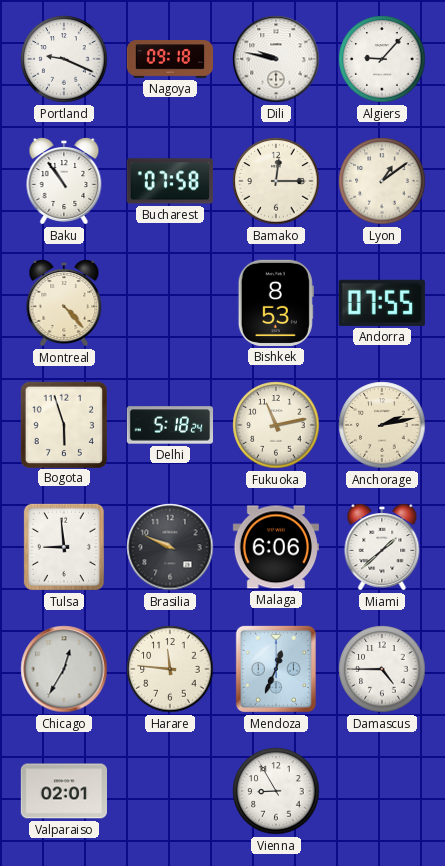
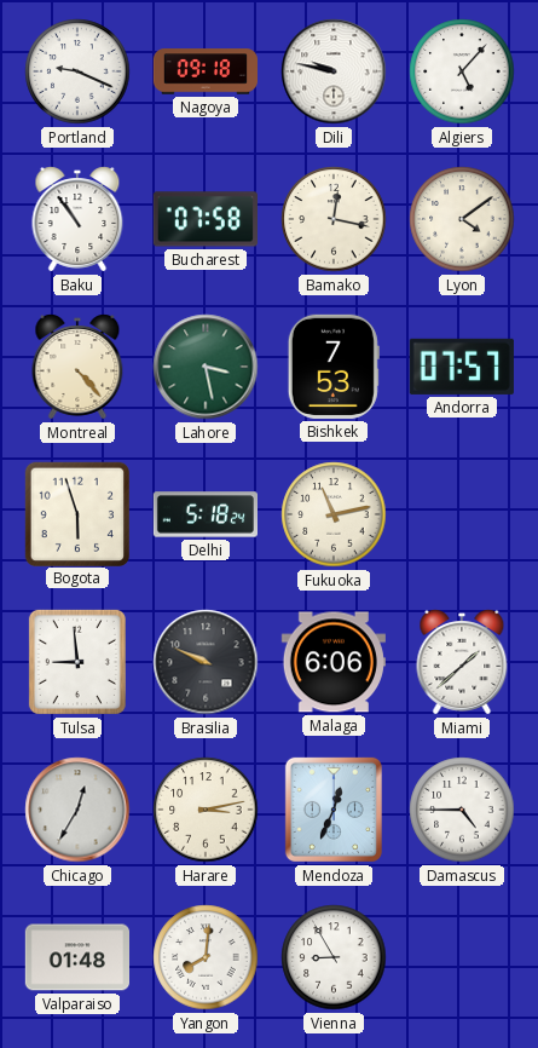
Algiers: 9:07 -> 5:07
Bamako: 12:15 -> 12:17
Lyon: 1:09 -> 4:09
Lahore: none -> 3:28
Bishkek: 8:53 -> 7:53
Andorra: 07:55 -> 07:57
Anchorage: 2:13 -> none
Harare: 11:46 -> 3:13
Valparaiso: 02:01 -> 01:48
Yangon: none -> 8:01
